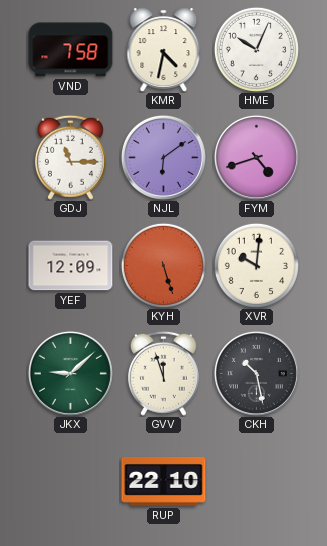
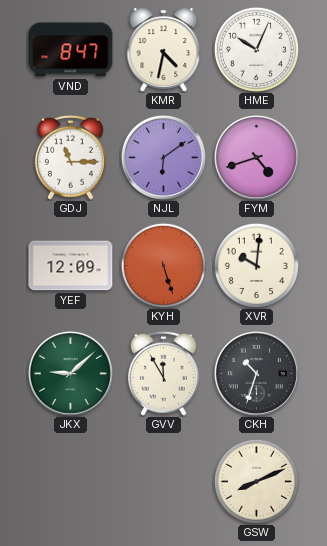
VND: 7:58 -> 8:47
GVV: 11:57 -> 11:55
CKH: 10:28 -> 10:33
RUP: 22:10 -> none
GSW: none -> 8:11
